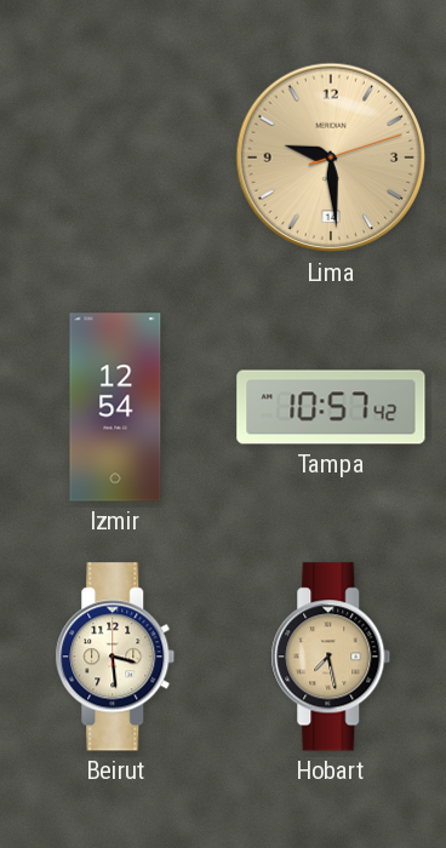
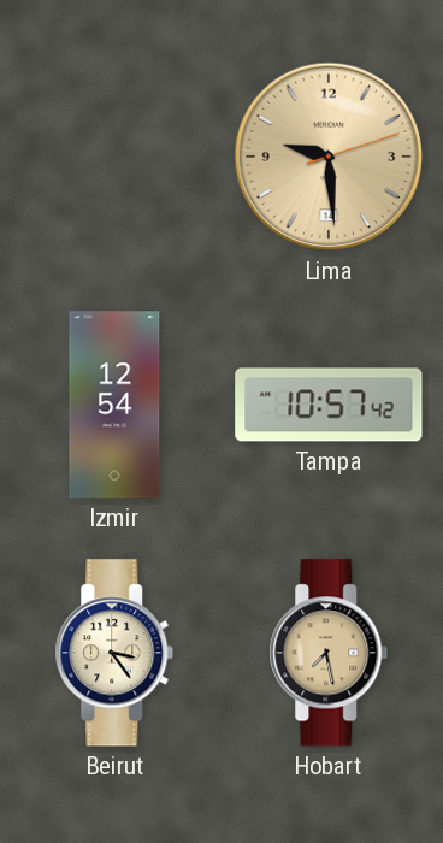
Beirut: 3:29 -> 3:24
